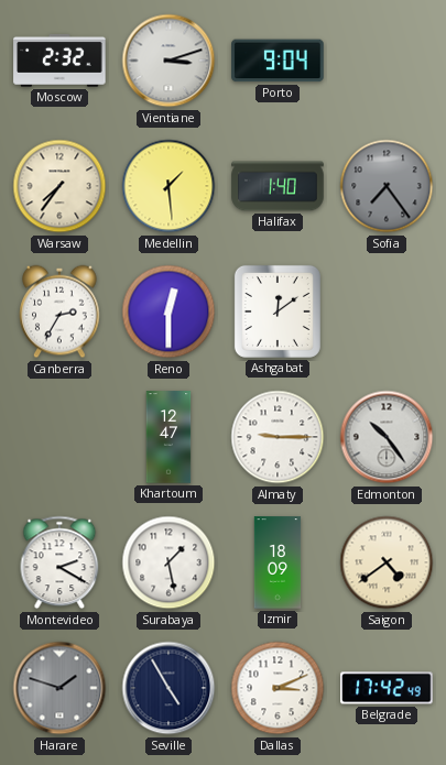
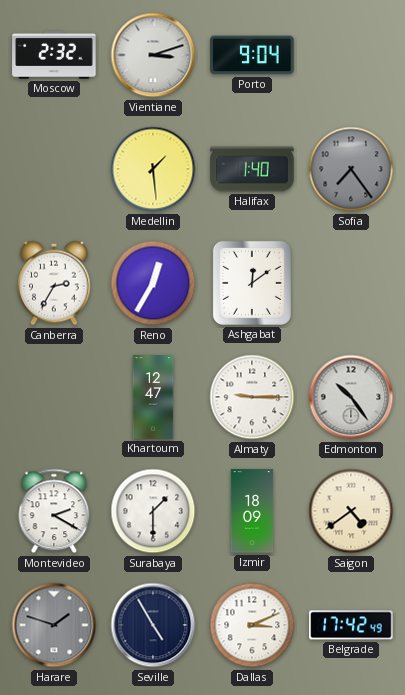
Warsaw: 7:36 -> none
Reno: 12:30 -> 12:35
Surabaya: 1:28 -> 1:30
